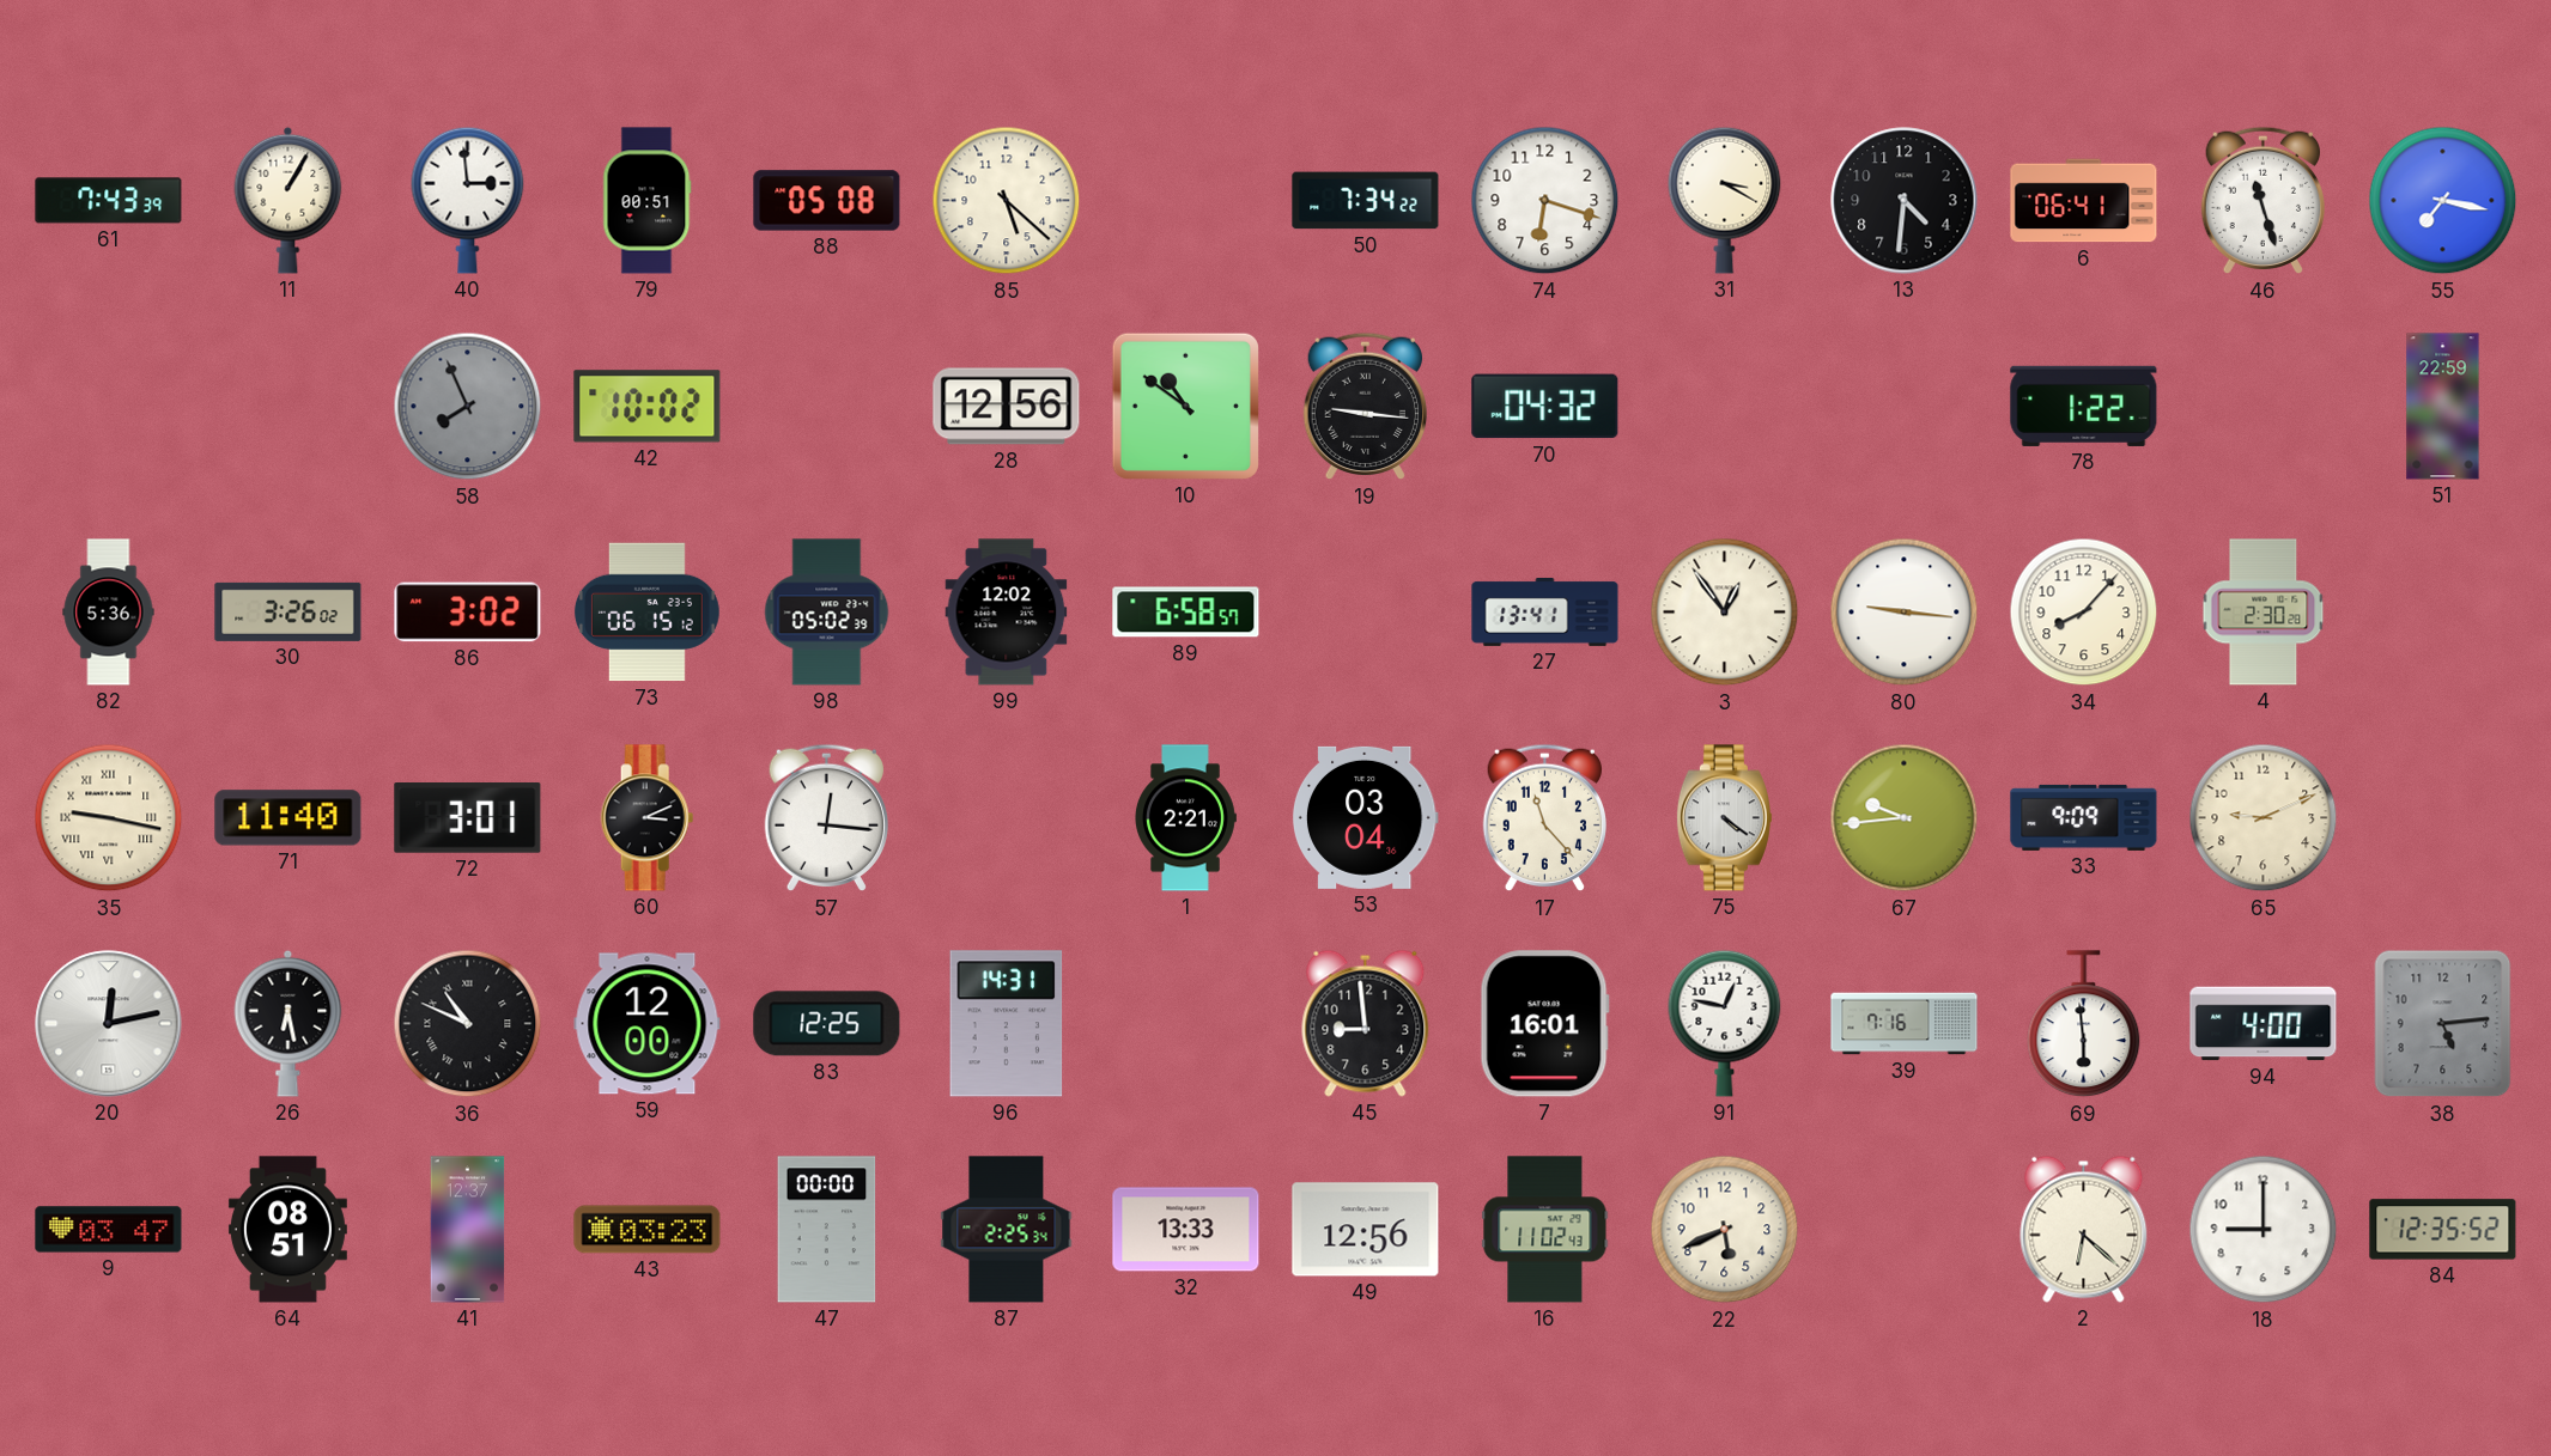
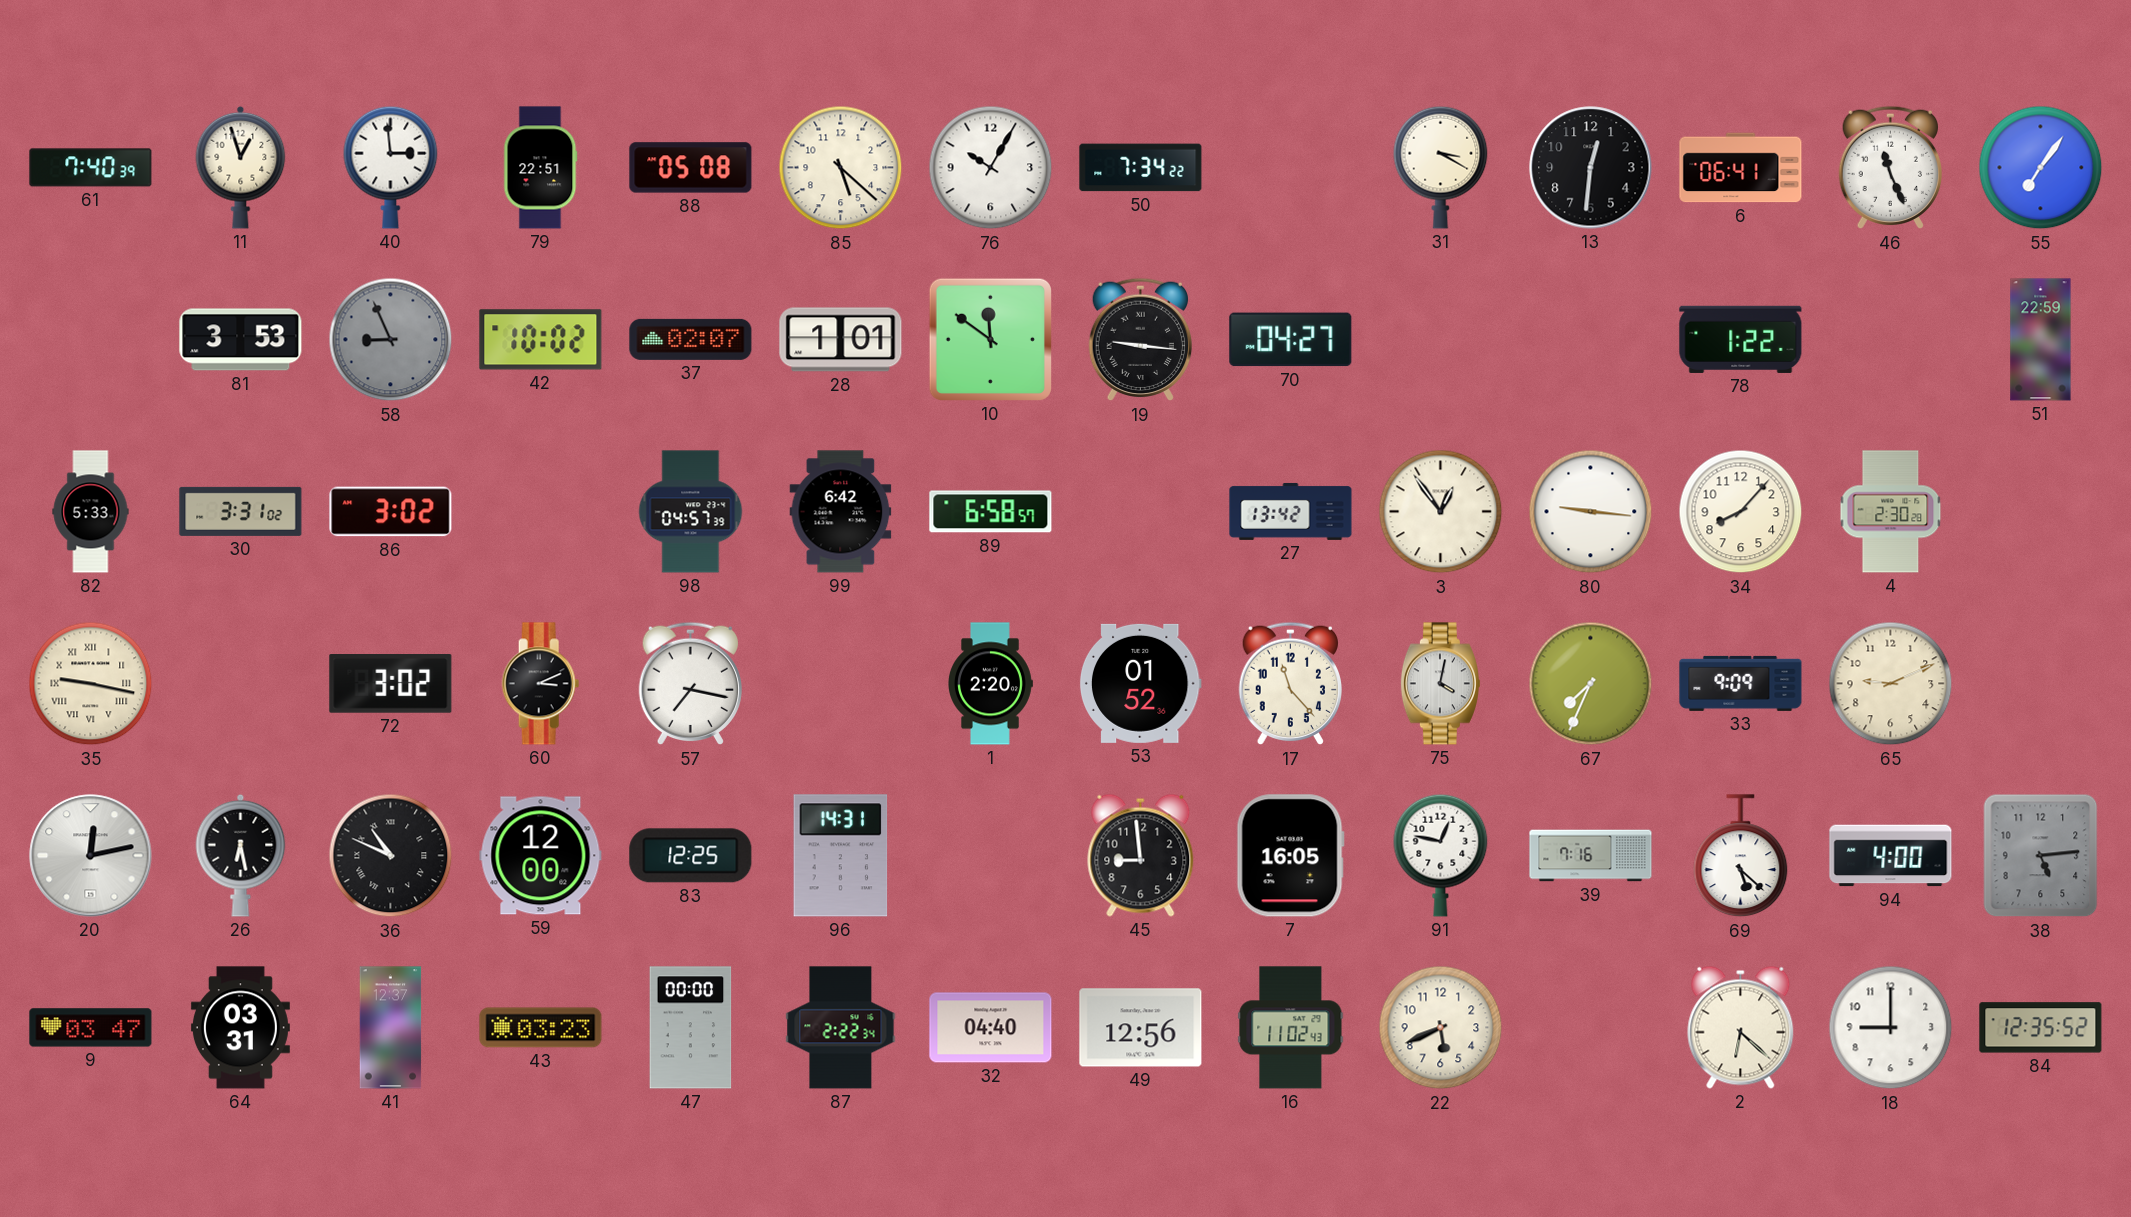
61: 7:43 -> 7:40
11: 1:05 -> 12:57
79: 00:51 -> 22:51
76: none -> 10:05
74: 6:18 -> none
13: 4:31 -> 12:31
46: 11:27 -> 11:26
55: 7:17 -> 7:06
81: none -> 3:53
58: 7:56 -> 8:56
37: none -> 02:07
28: 12:56 -> 1:01
10: 10:51 -> 11:51
70: 04:32 -> 04:27
82: 5:36 -> 5:33
30: 3:26 -> 3:31
73: 06:15 -> none
98: 05:02 -> 04:57
99: 12:02 -> 6:42
27: 13:41 -> 13:42
71: 11:40 -> none
72: 3:01 -> 3:02
57: 12:16 -> 7:17
1: 2:21 -> 2:20
53: 03:04 -> 01:52
75: 4:21 -> 4:02
67: 9:44 -> 7:34
7: 16:01 -> 16:05
69: 5:59 -> 5:22
64: 08:51 -> 03:31
87: 2:25 -> 2:22
32: 13:33 -> 04:40
